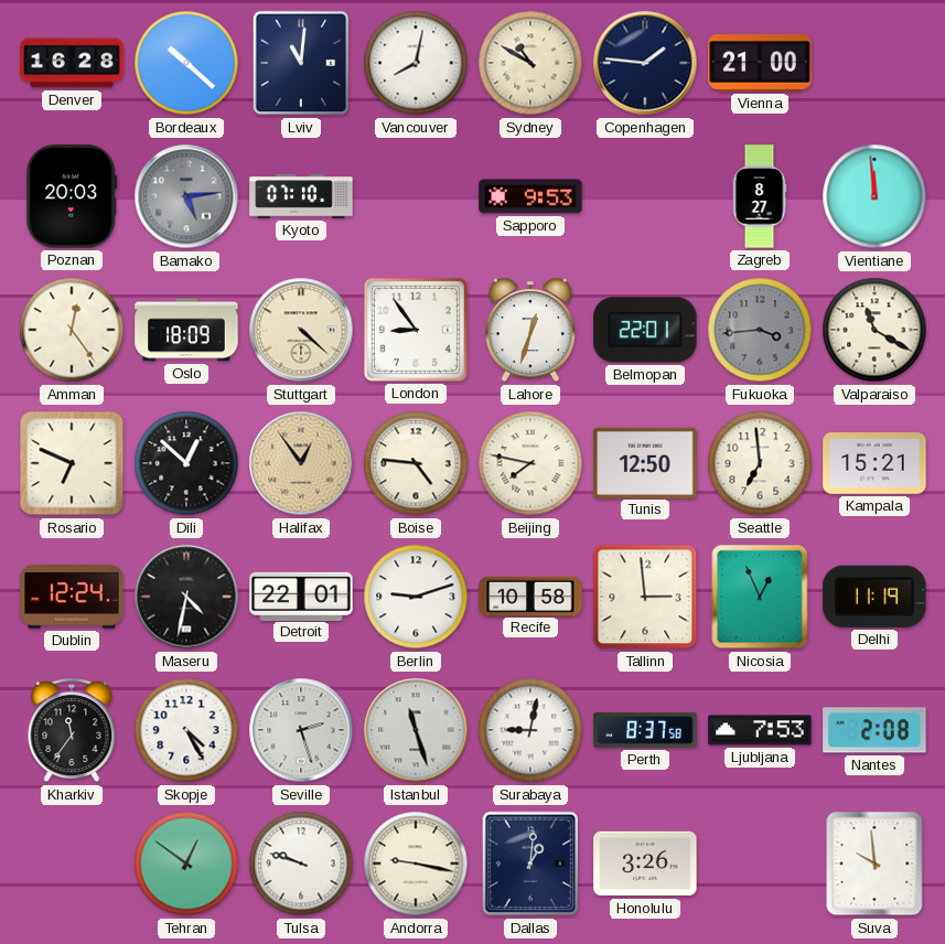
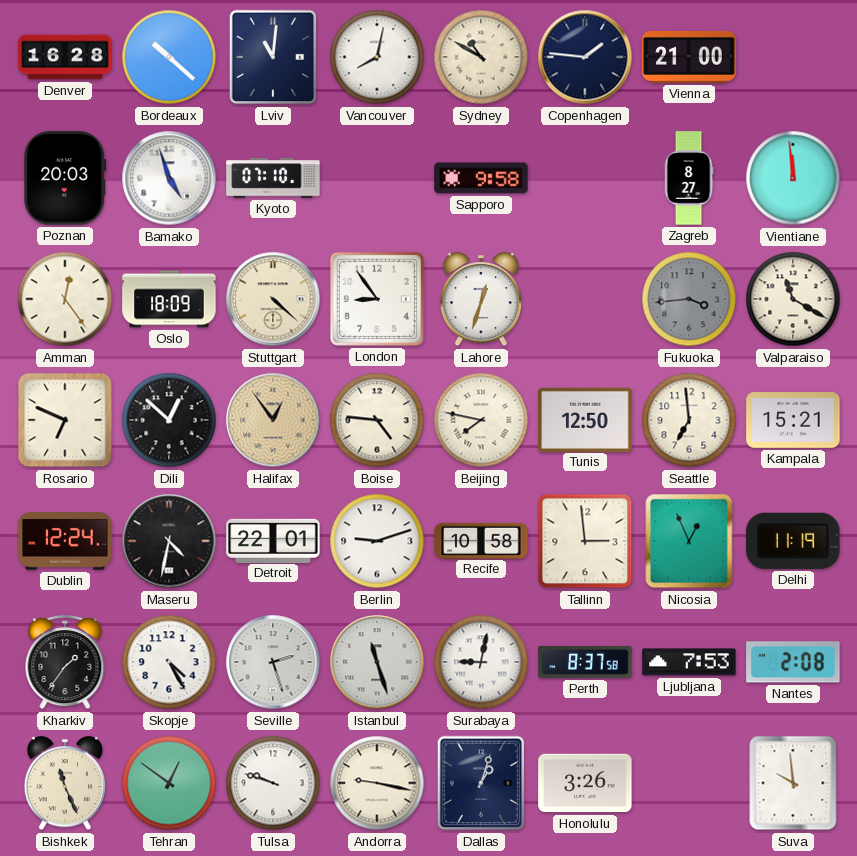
Bamako: 5:14 -> 4:57
Bamako dial: grey -> white
Sapporo: 9:53 -> 9:58
Belmopan: 22:01 -> none
Kharkiv: 11:36 -> 1:36
Bishkek: none -> 11:26
Dallas: 1:01 -> 1:03
